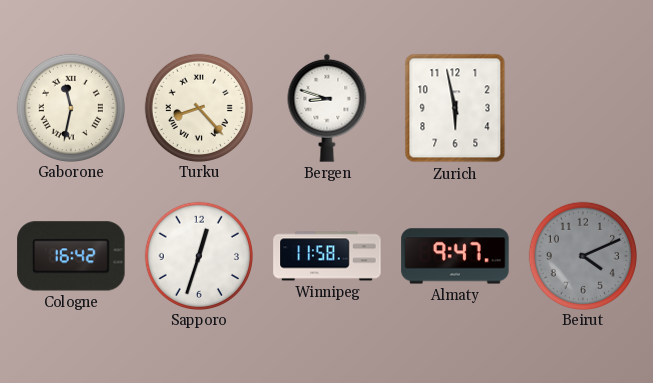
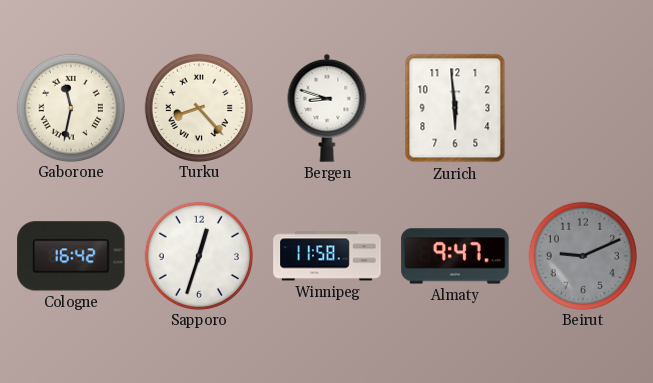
Zurich: 5:58 -> 5:59
Beirut: 4:11 -> 9:11
